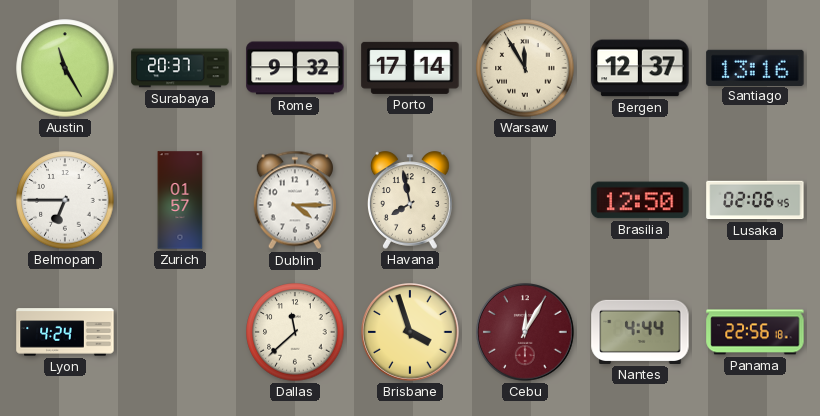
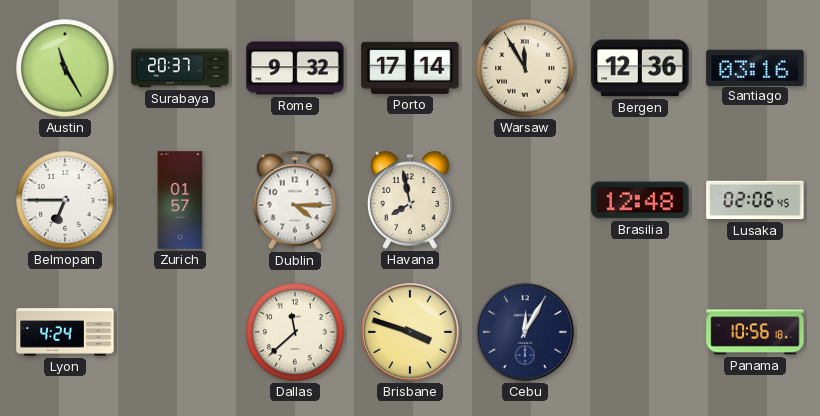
Bergen: 12:37 -> 12:36
Santiago: 13:16 -> 03:16
Brasilia: 12:50 -> 12:48
Brisbane: 3:57 -> 3:48
Cebu dial: burgundy -> navy
Nantes: 4:44 -> none
Panama: 22:56 -> 10:56
